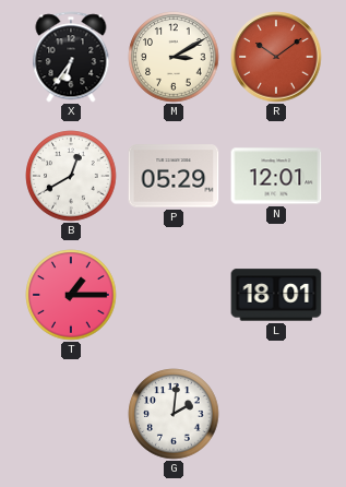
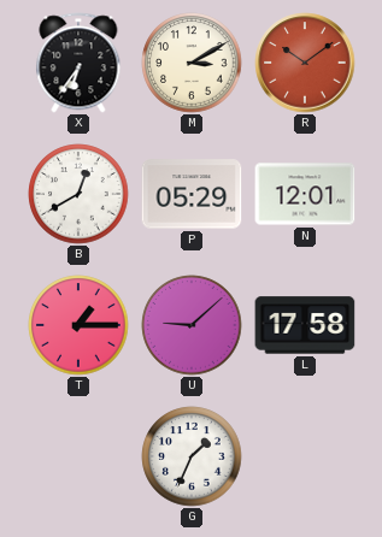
U: none -> 9:08
L: 18:01 -> 17:58
G: 2:01 -> 1:34
